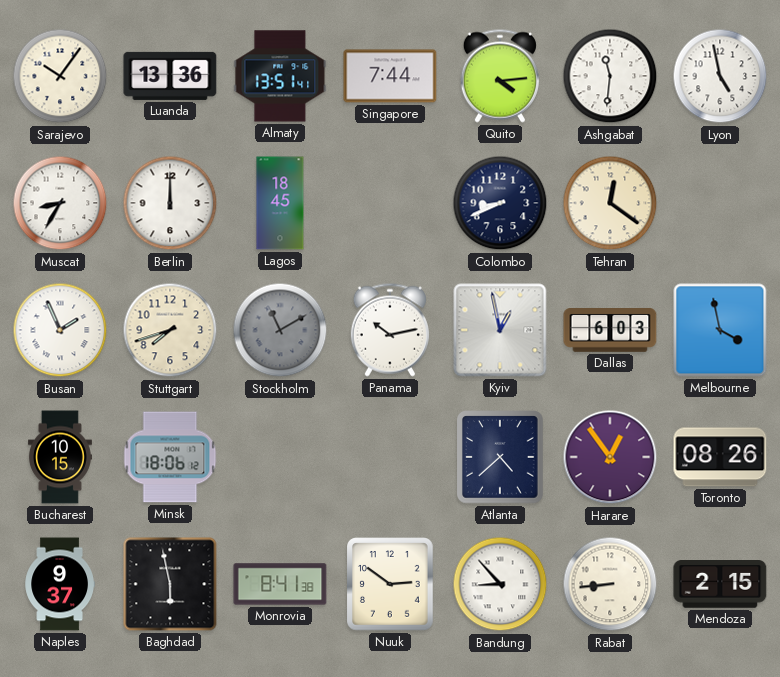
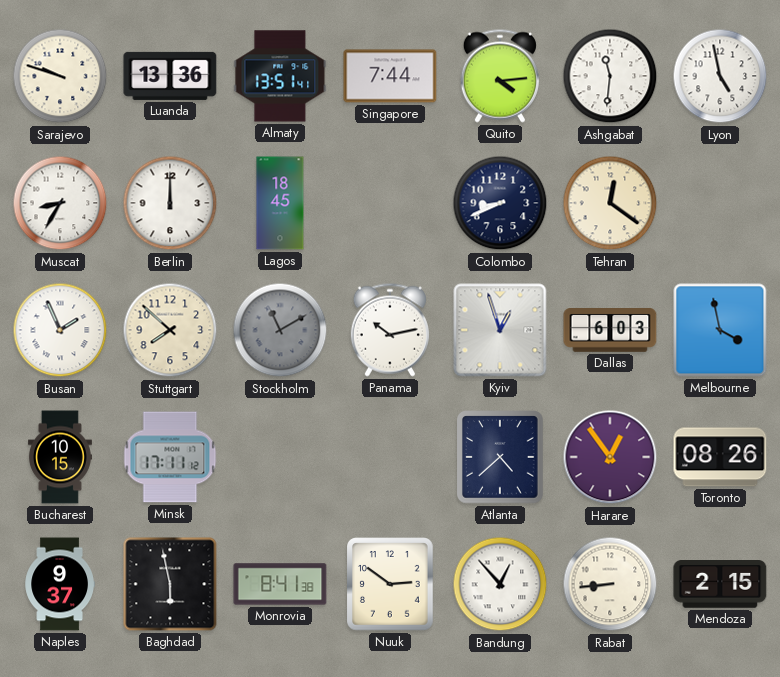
Sarajevo: 10:06 -> 9:48
Stuttgart: 7:42 -> 7:52
Kyiv: 12:58 -> 12:57
Minsk: 18:06 -> 17:11
Bandung: 8:53 -> 12:53
